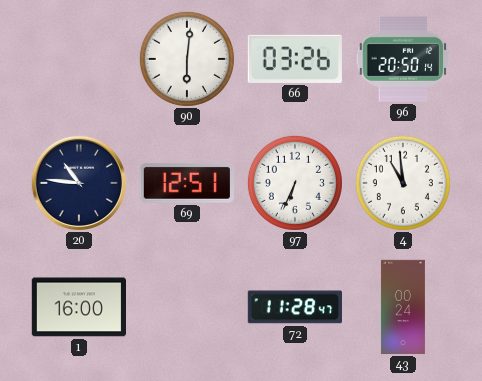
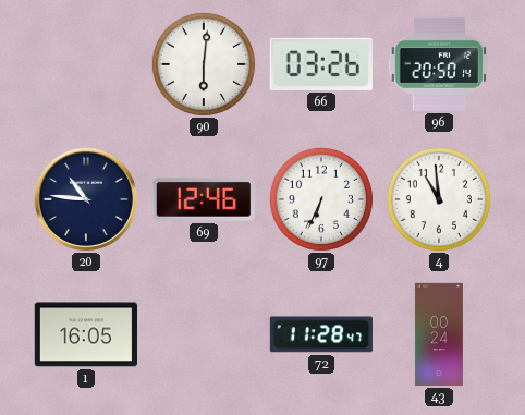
69: 12:51 -> 12:46
1: 16:00 -> 16:05
